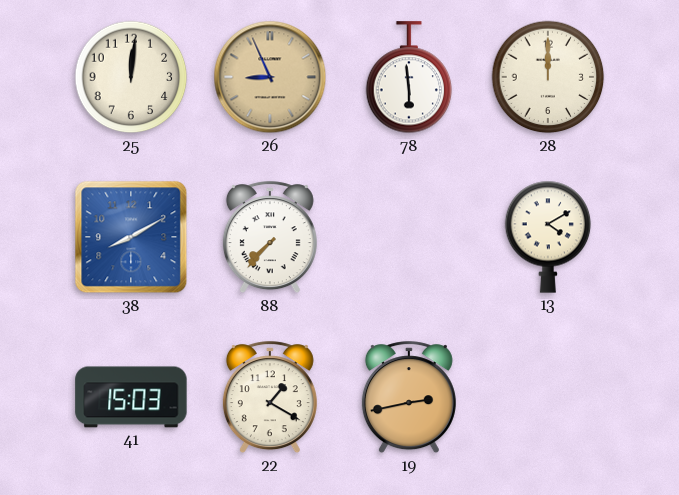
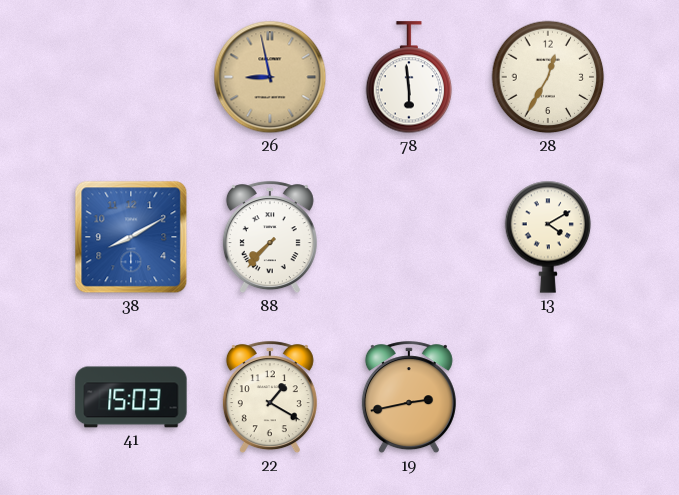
25: 12:01 -> none
26: 8:56 -> 8:58
28: 12:00 -> 12:35
